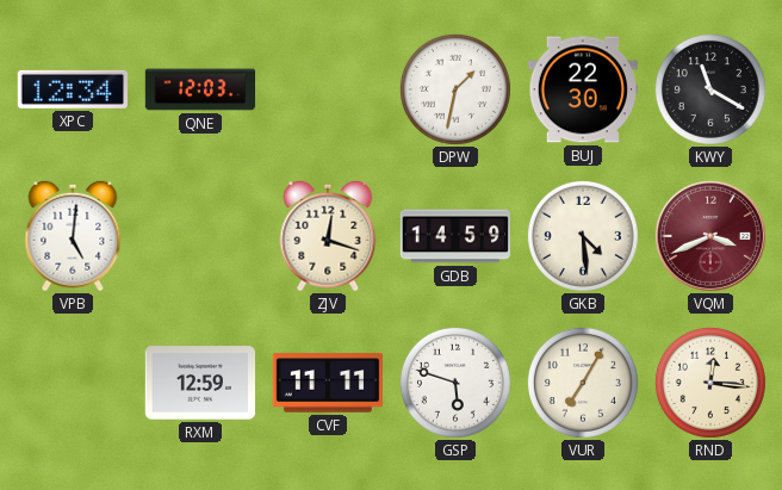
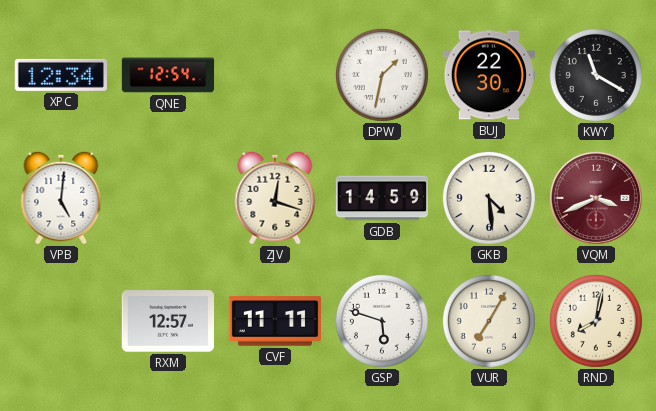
QNE: 12:03 -> 12:54
RXM: 12:59 -> 12:57
RND: 12:16 -> 8:02
